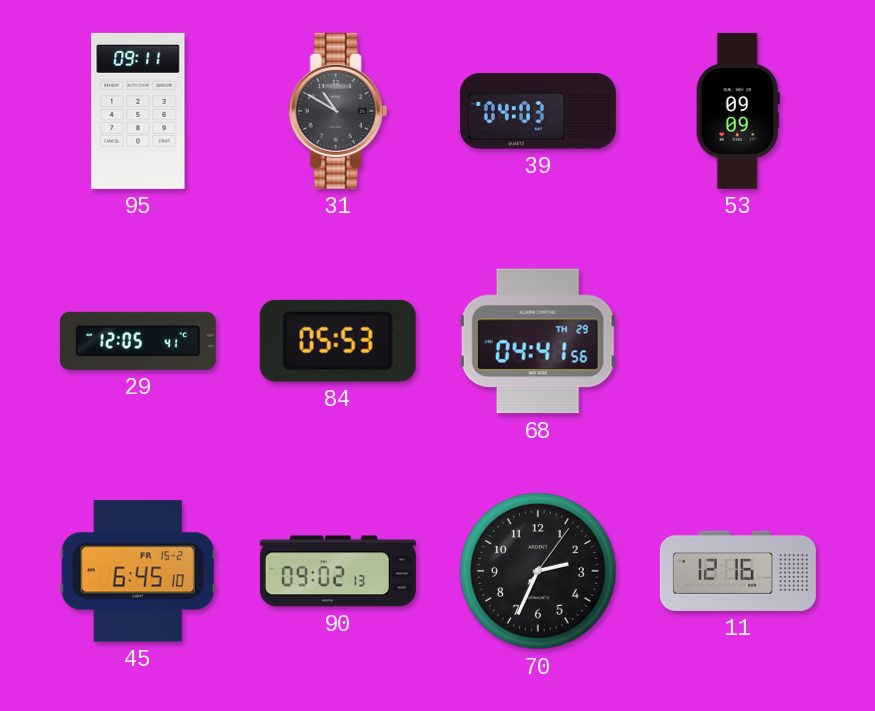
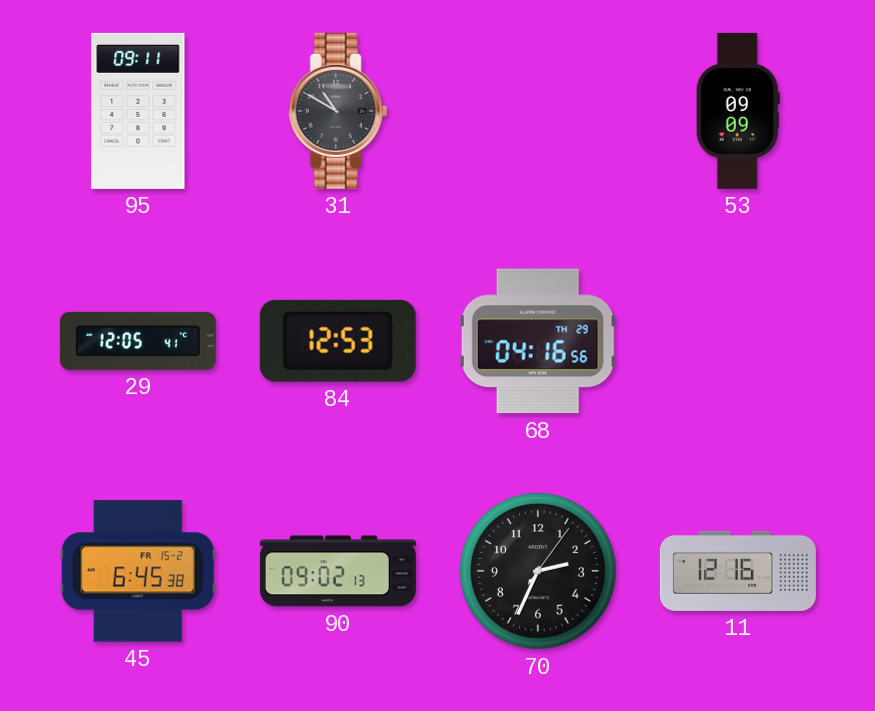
39: 04:03 -> none
84: 05:53 -> 12:53
68: 04:41 -> 04:16
45: 6:45:10 -> 6:45:38
